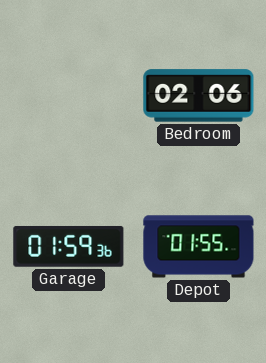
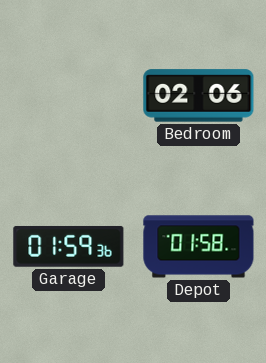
Depot: 01:55 -> 01:58
